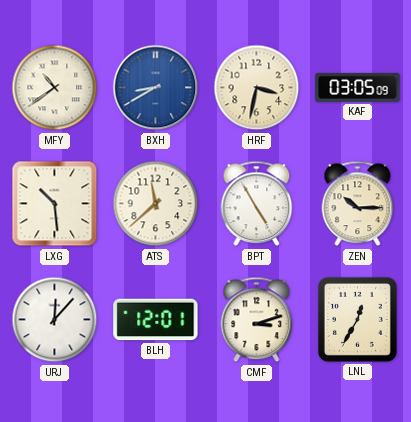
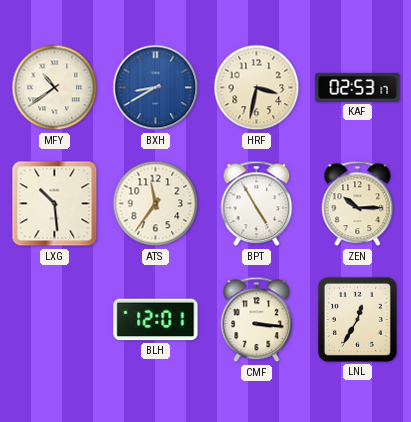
KAF: 03:05 -> 02:53
ATS: 11:38 -> 11:36
URJ: 12:07 -> none
CMF: 3:12 -> 3:16
